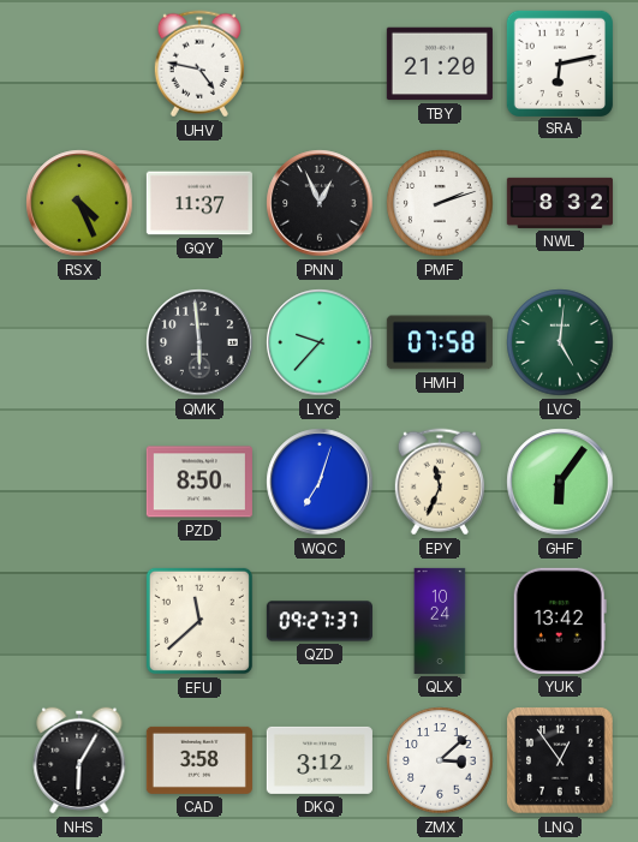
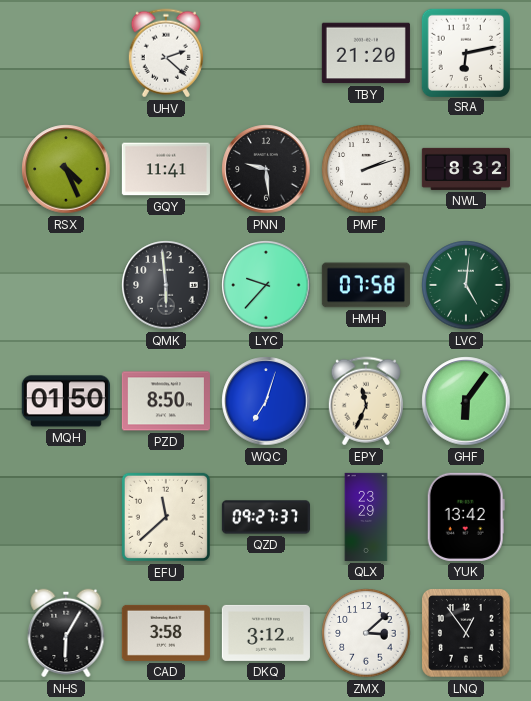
UHV: 4:47 -> 2:22
GQY: 11:37 -> 11:41
PNN: 12:56 -> 9:29
MQH: none -> 01:50
QLX: 10:24 -> 23:29
